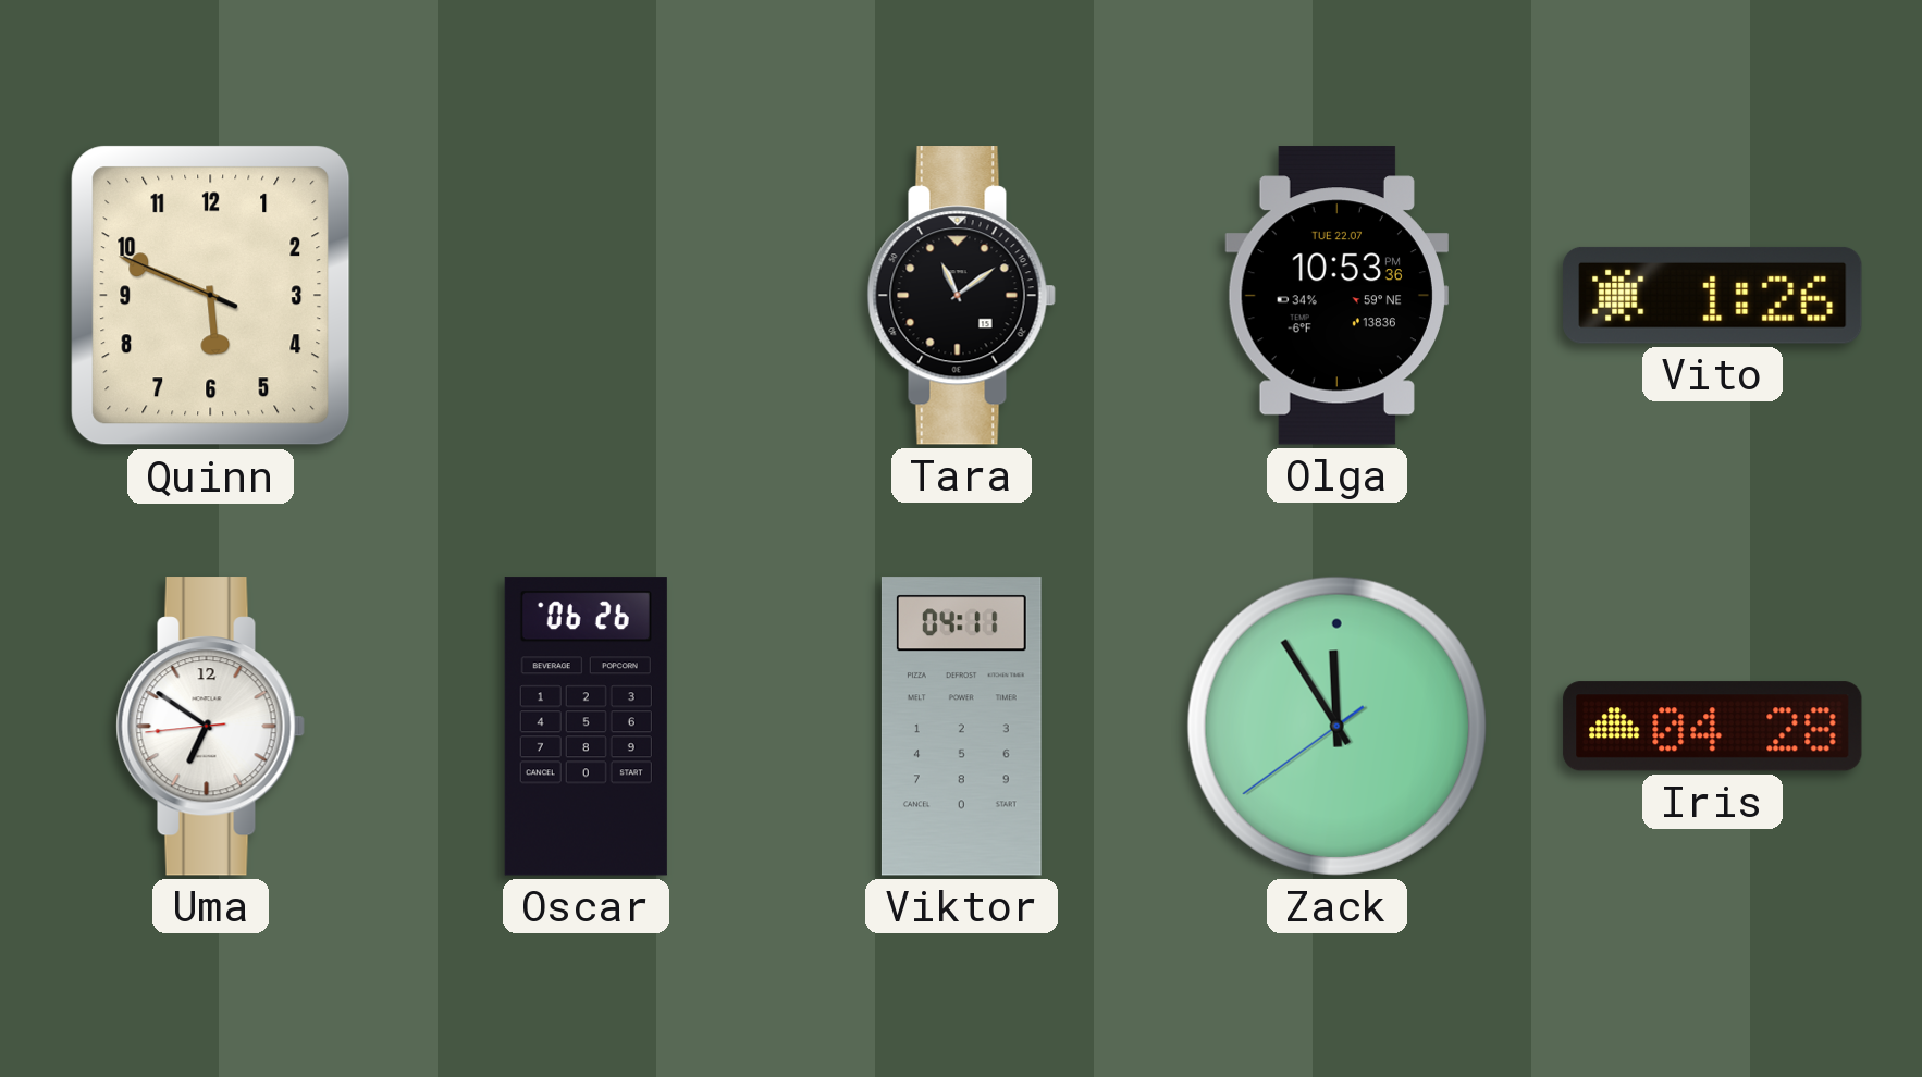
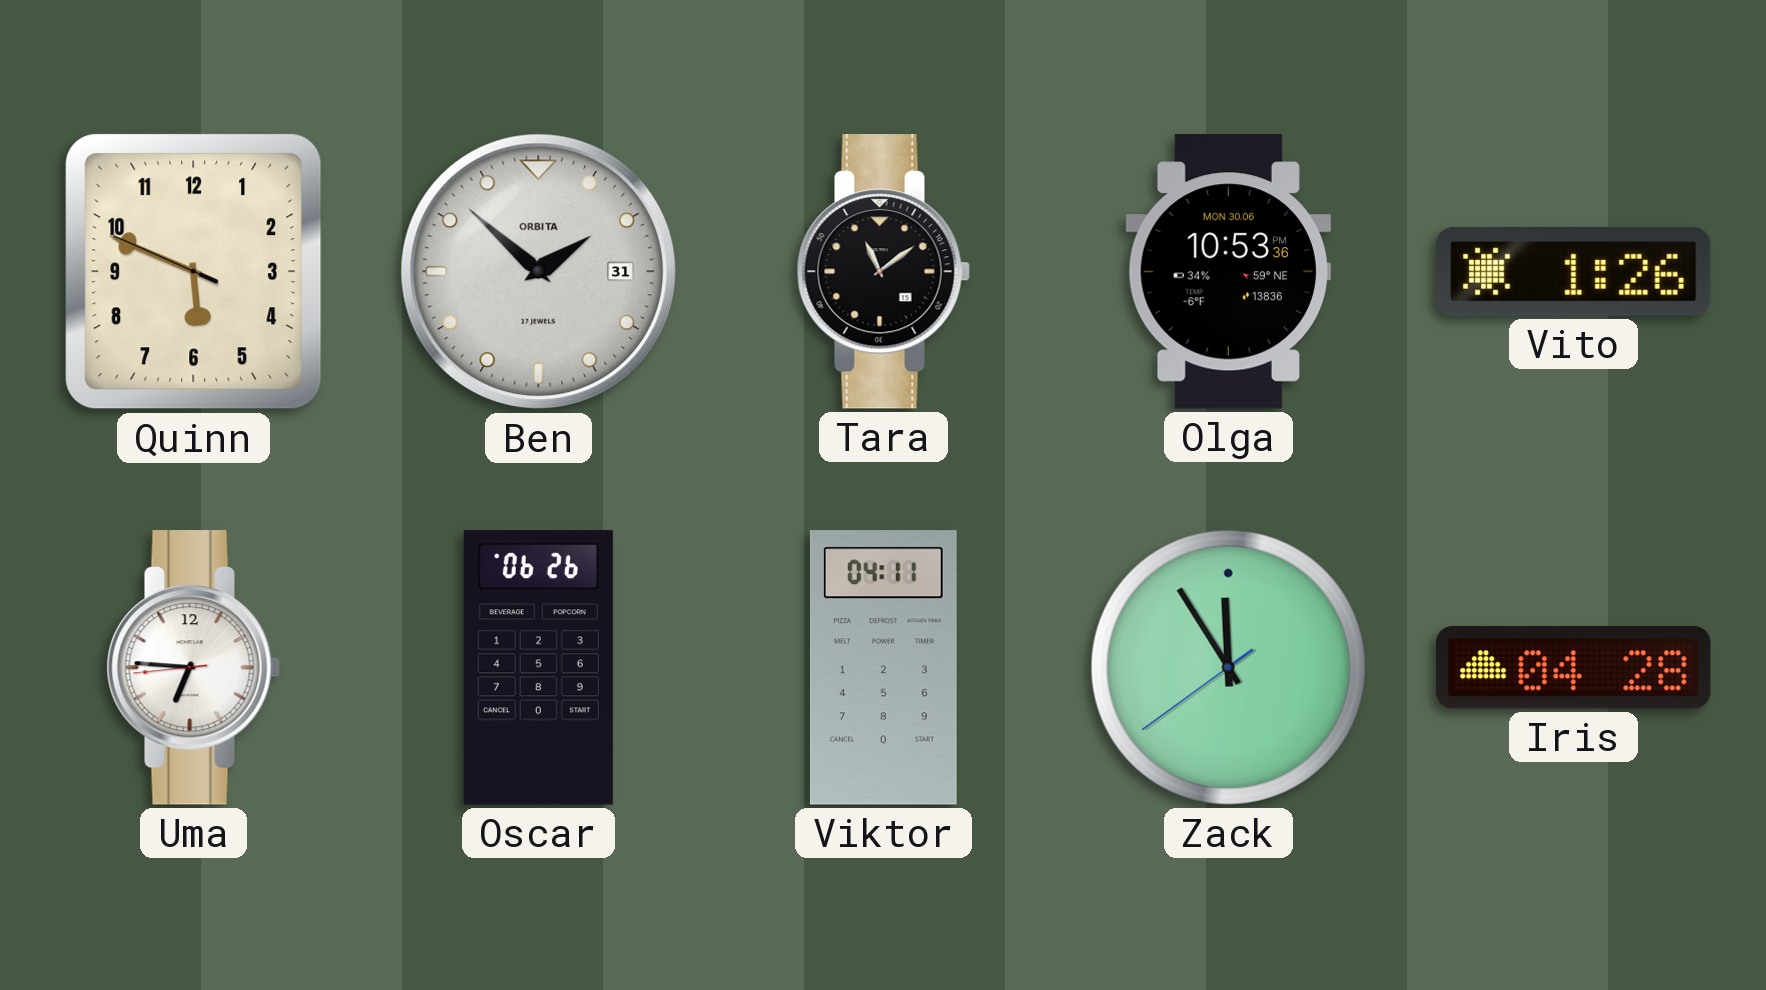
Ben: none -> 1:52
Olga date: TUE 22.07 -> MON 30.06
Uma: 6:50 -> 6:45
